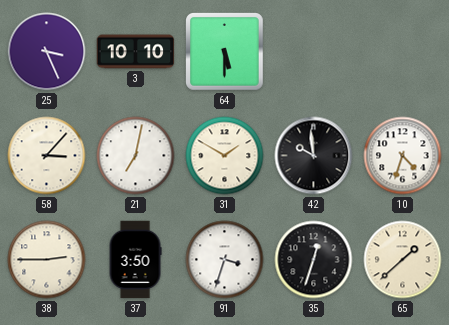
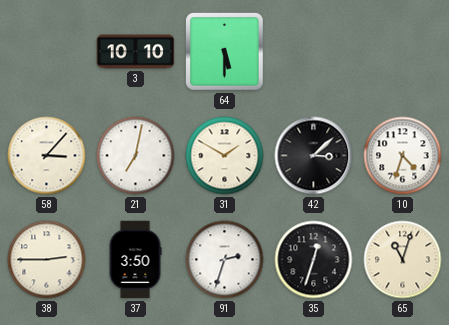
25: 3:26 -> none
42: 9:59 -> 3:08
91: 3:33 -> 2:33
65: 1:38 -> 11:03
